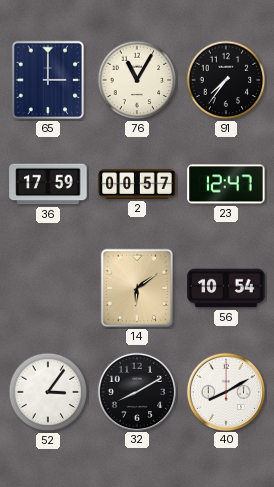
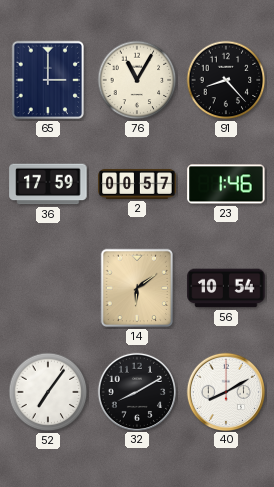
91: 7:36 -> 8:23
23: 12:47 -> 1:46
52: 3:06 -> 7:06
